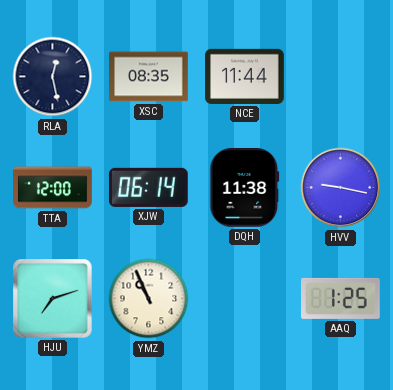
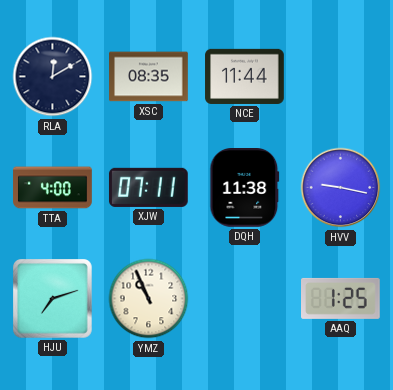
RLA: 12:28 -> 12:10
TTA: 12:00 -> 4:00
XJW: 06:14 -> 07:11
